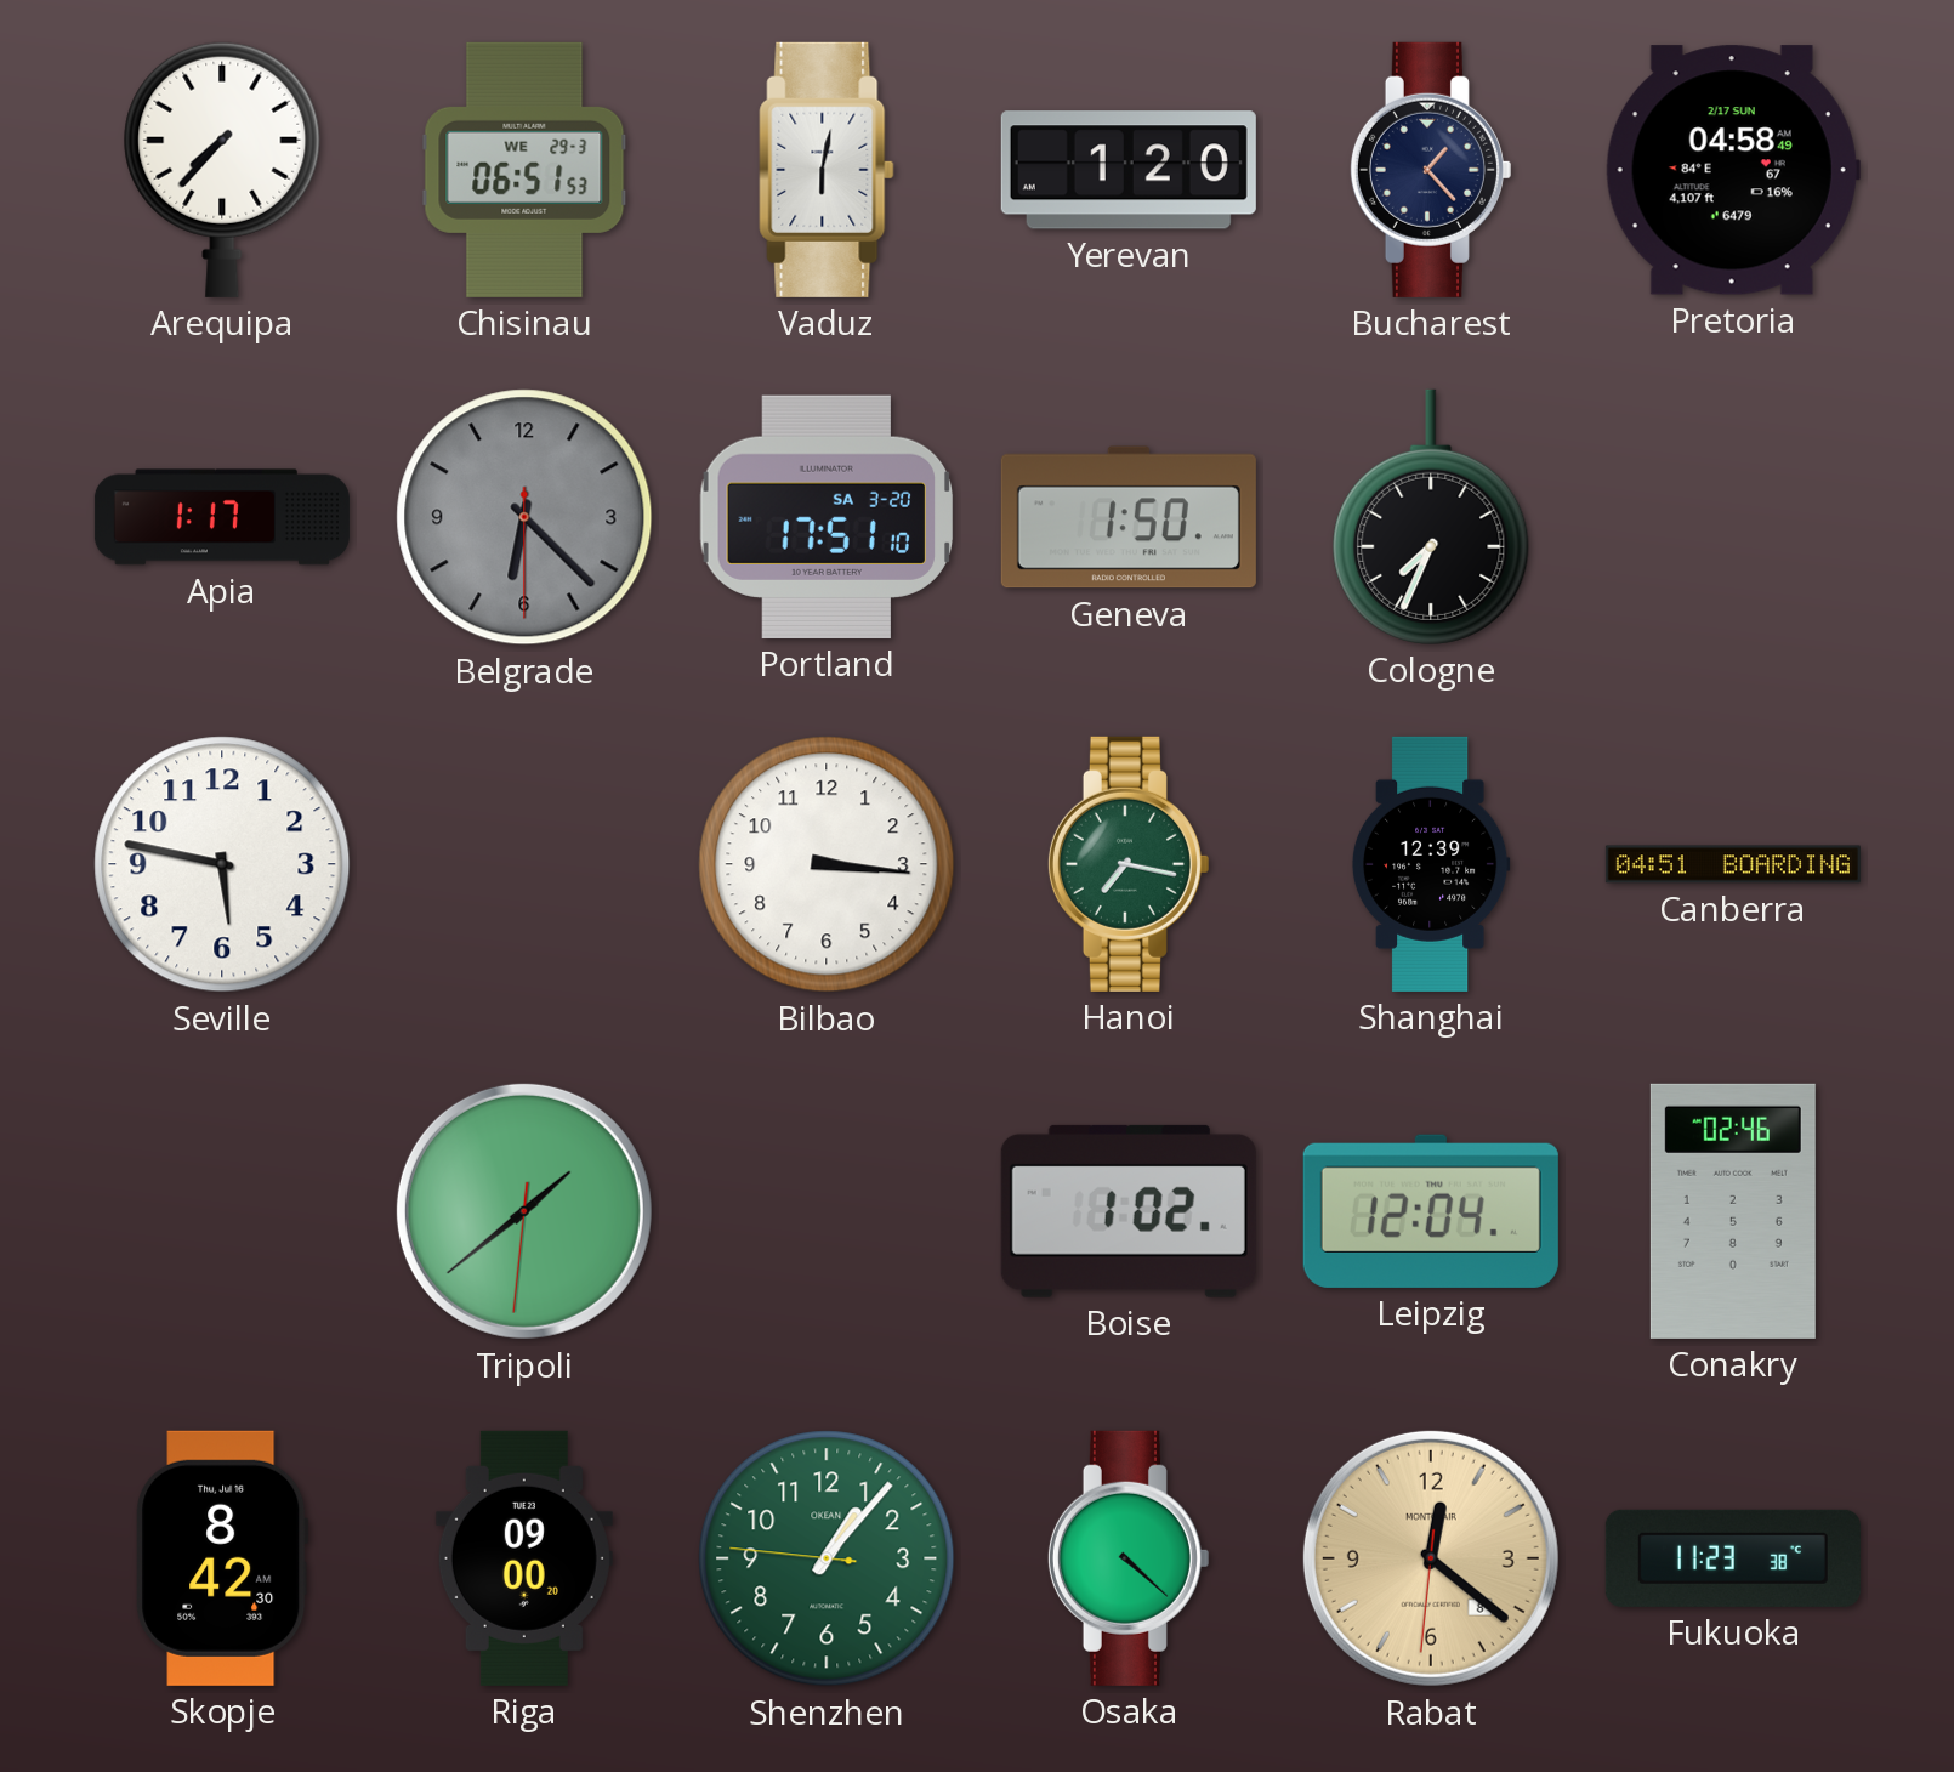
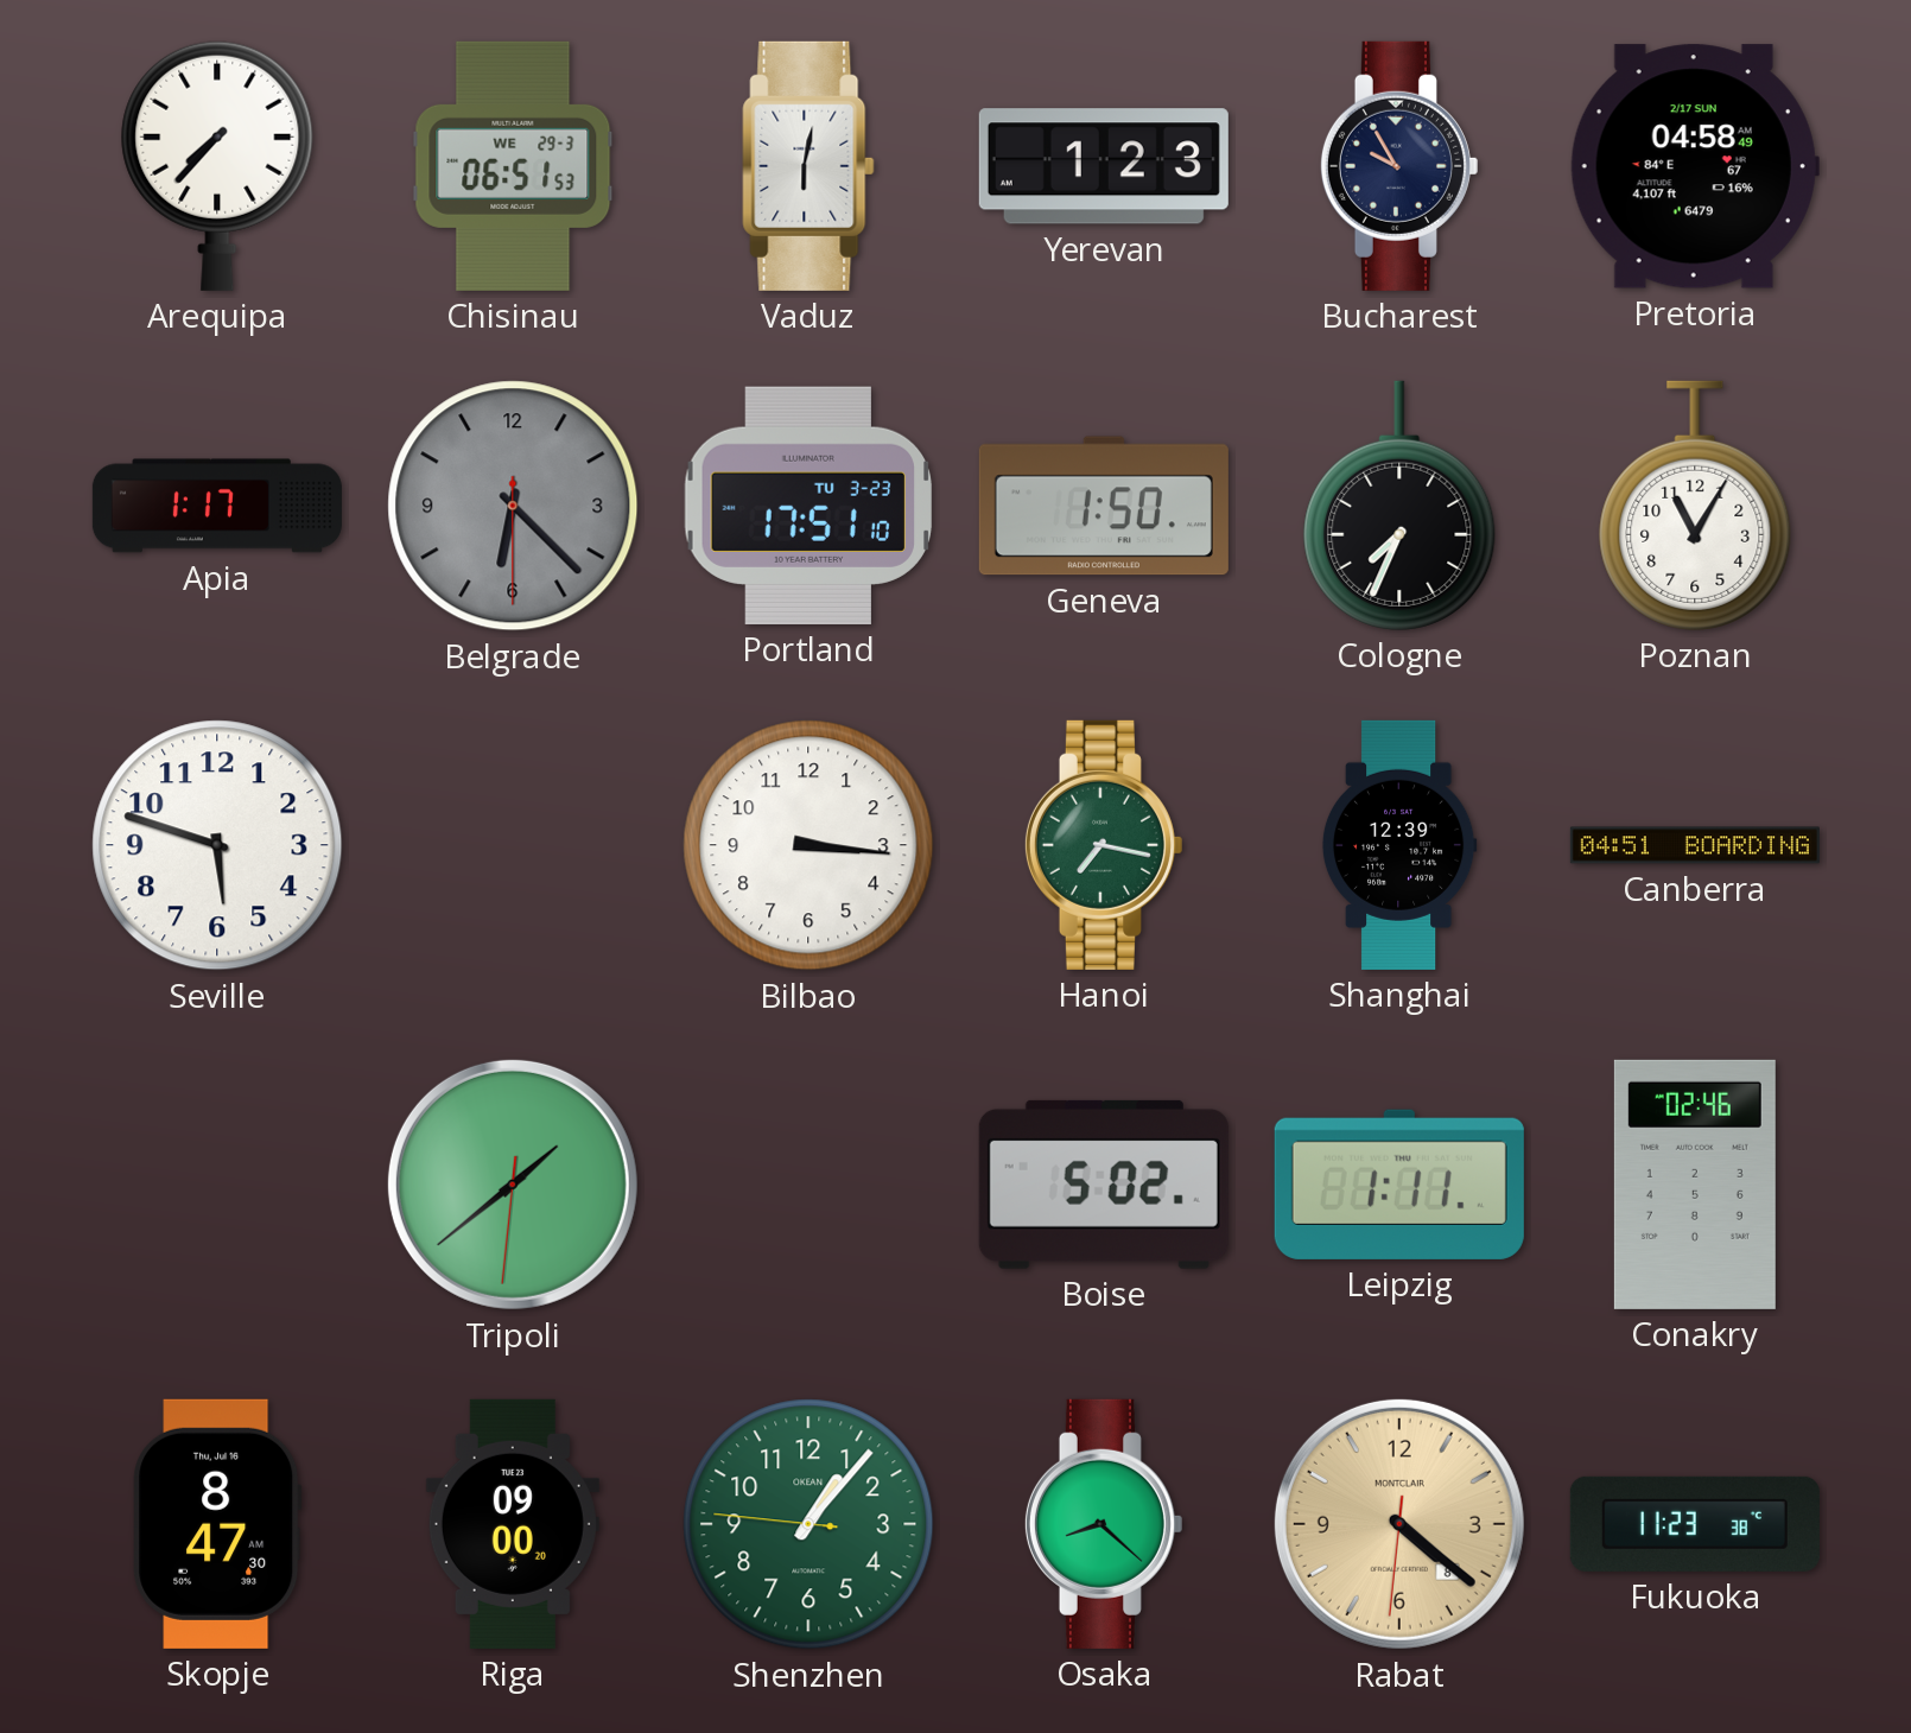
Yerevan: 1:20 -> 1:23
Bucharest: 1:23 -> 9:55
Portland date: SA 3-20 -> TU 3-23
Poznan: none -> 11:05
Seville: 5:47 -> 5:48
Boise: 1:02 -> 5:02
Leipzig: 12:04 -> 1:11
Skopje: 8:42 -> 8:47
Osaka: 4:22 -> 8:22
Rabat: 12:21 -> 4:21
